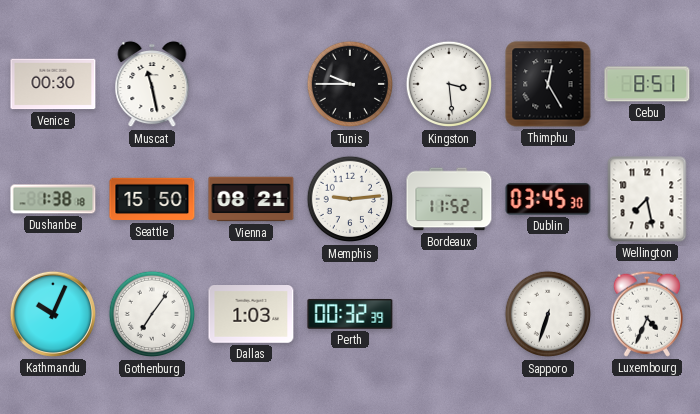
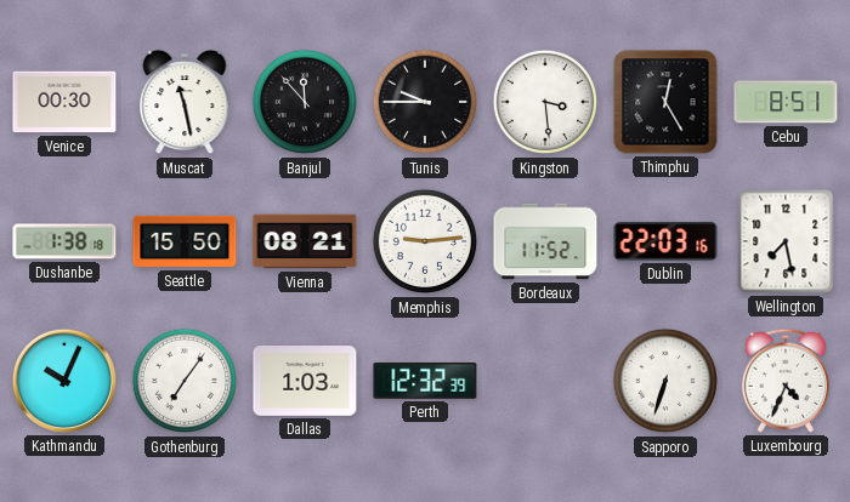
Banjul: none -> 11:53
Dublin: 03:45 -> 22:03
Perth: 00:32 -> 12:32
